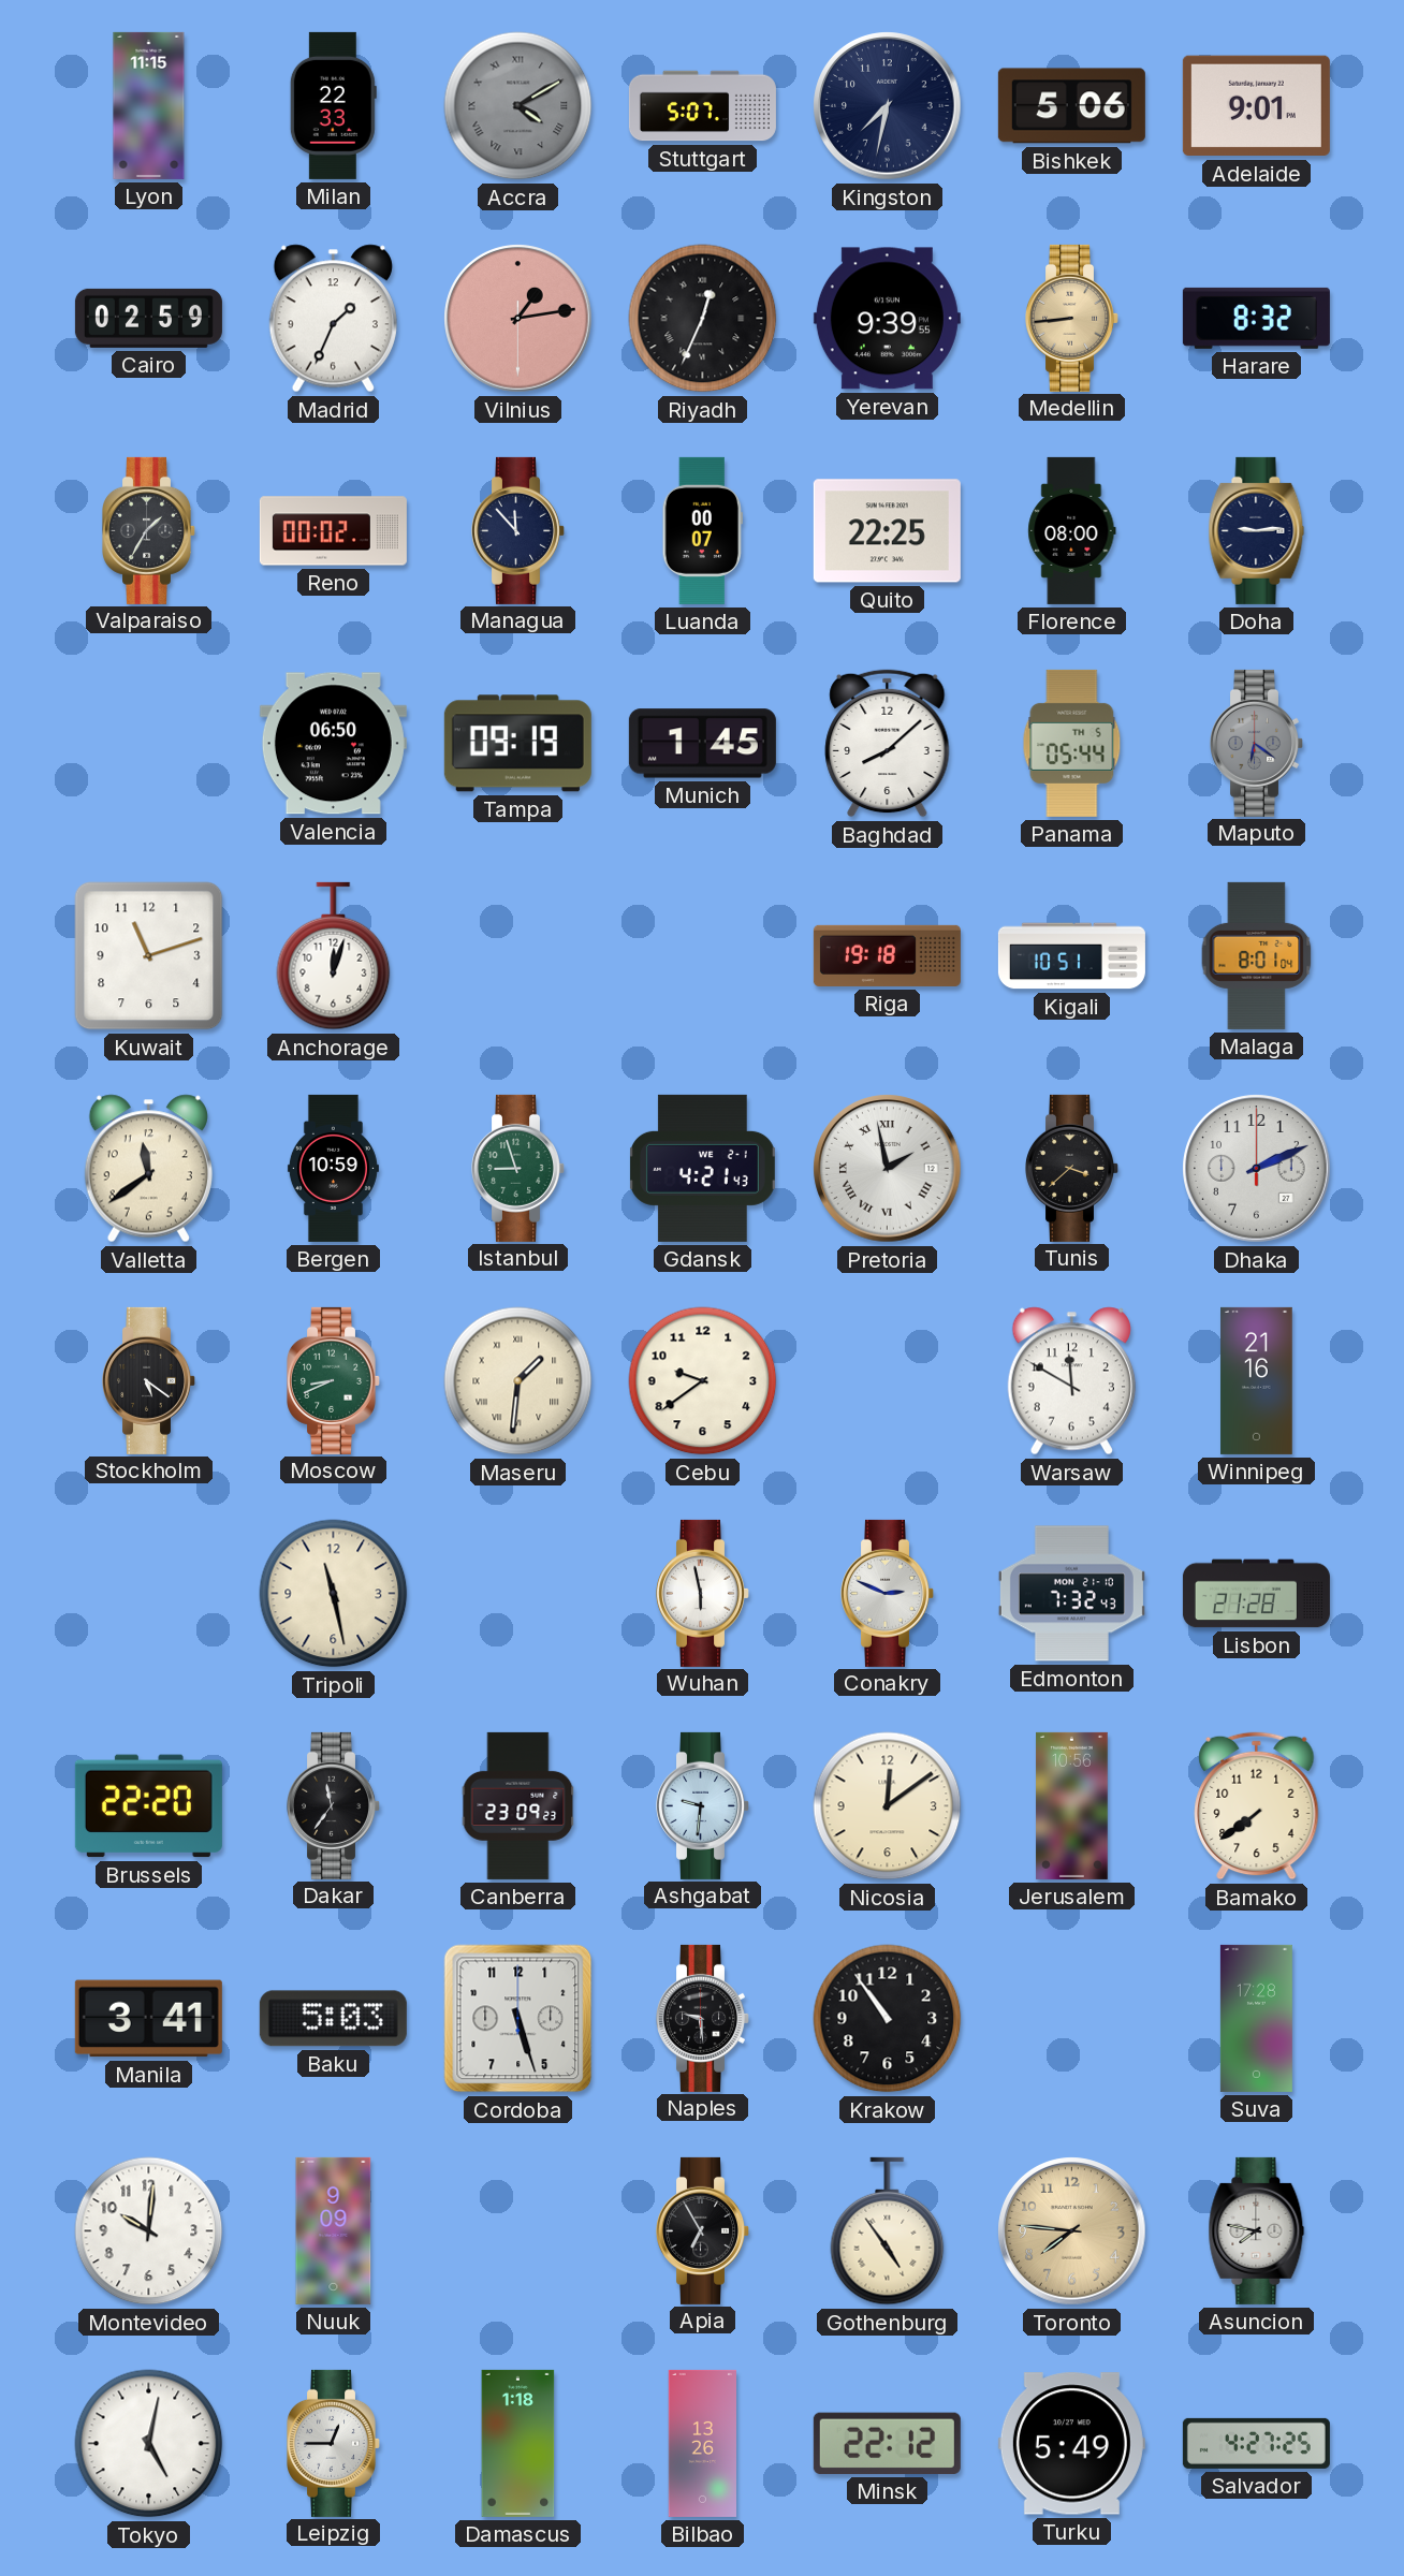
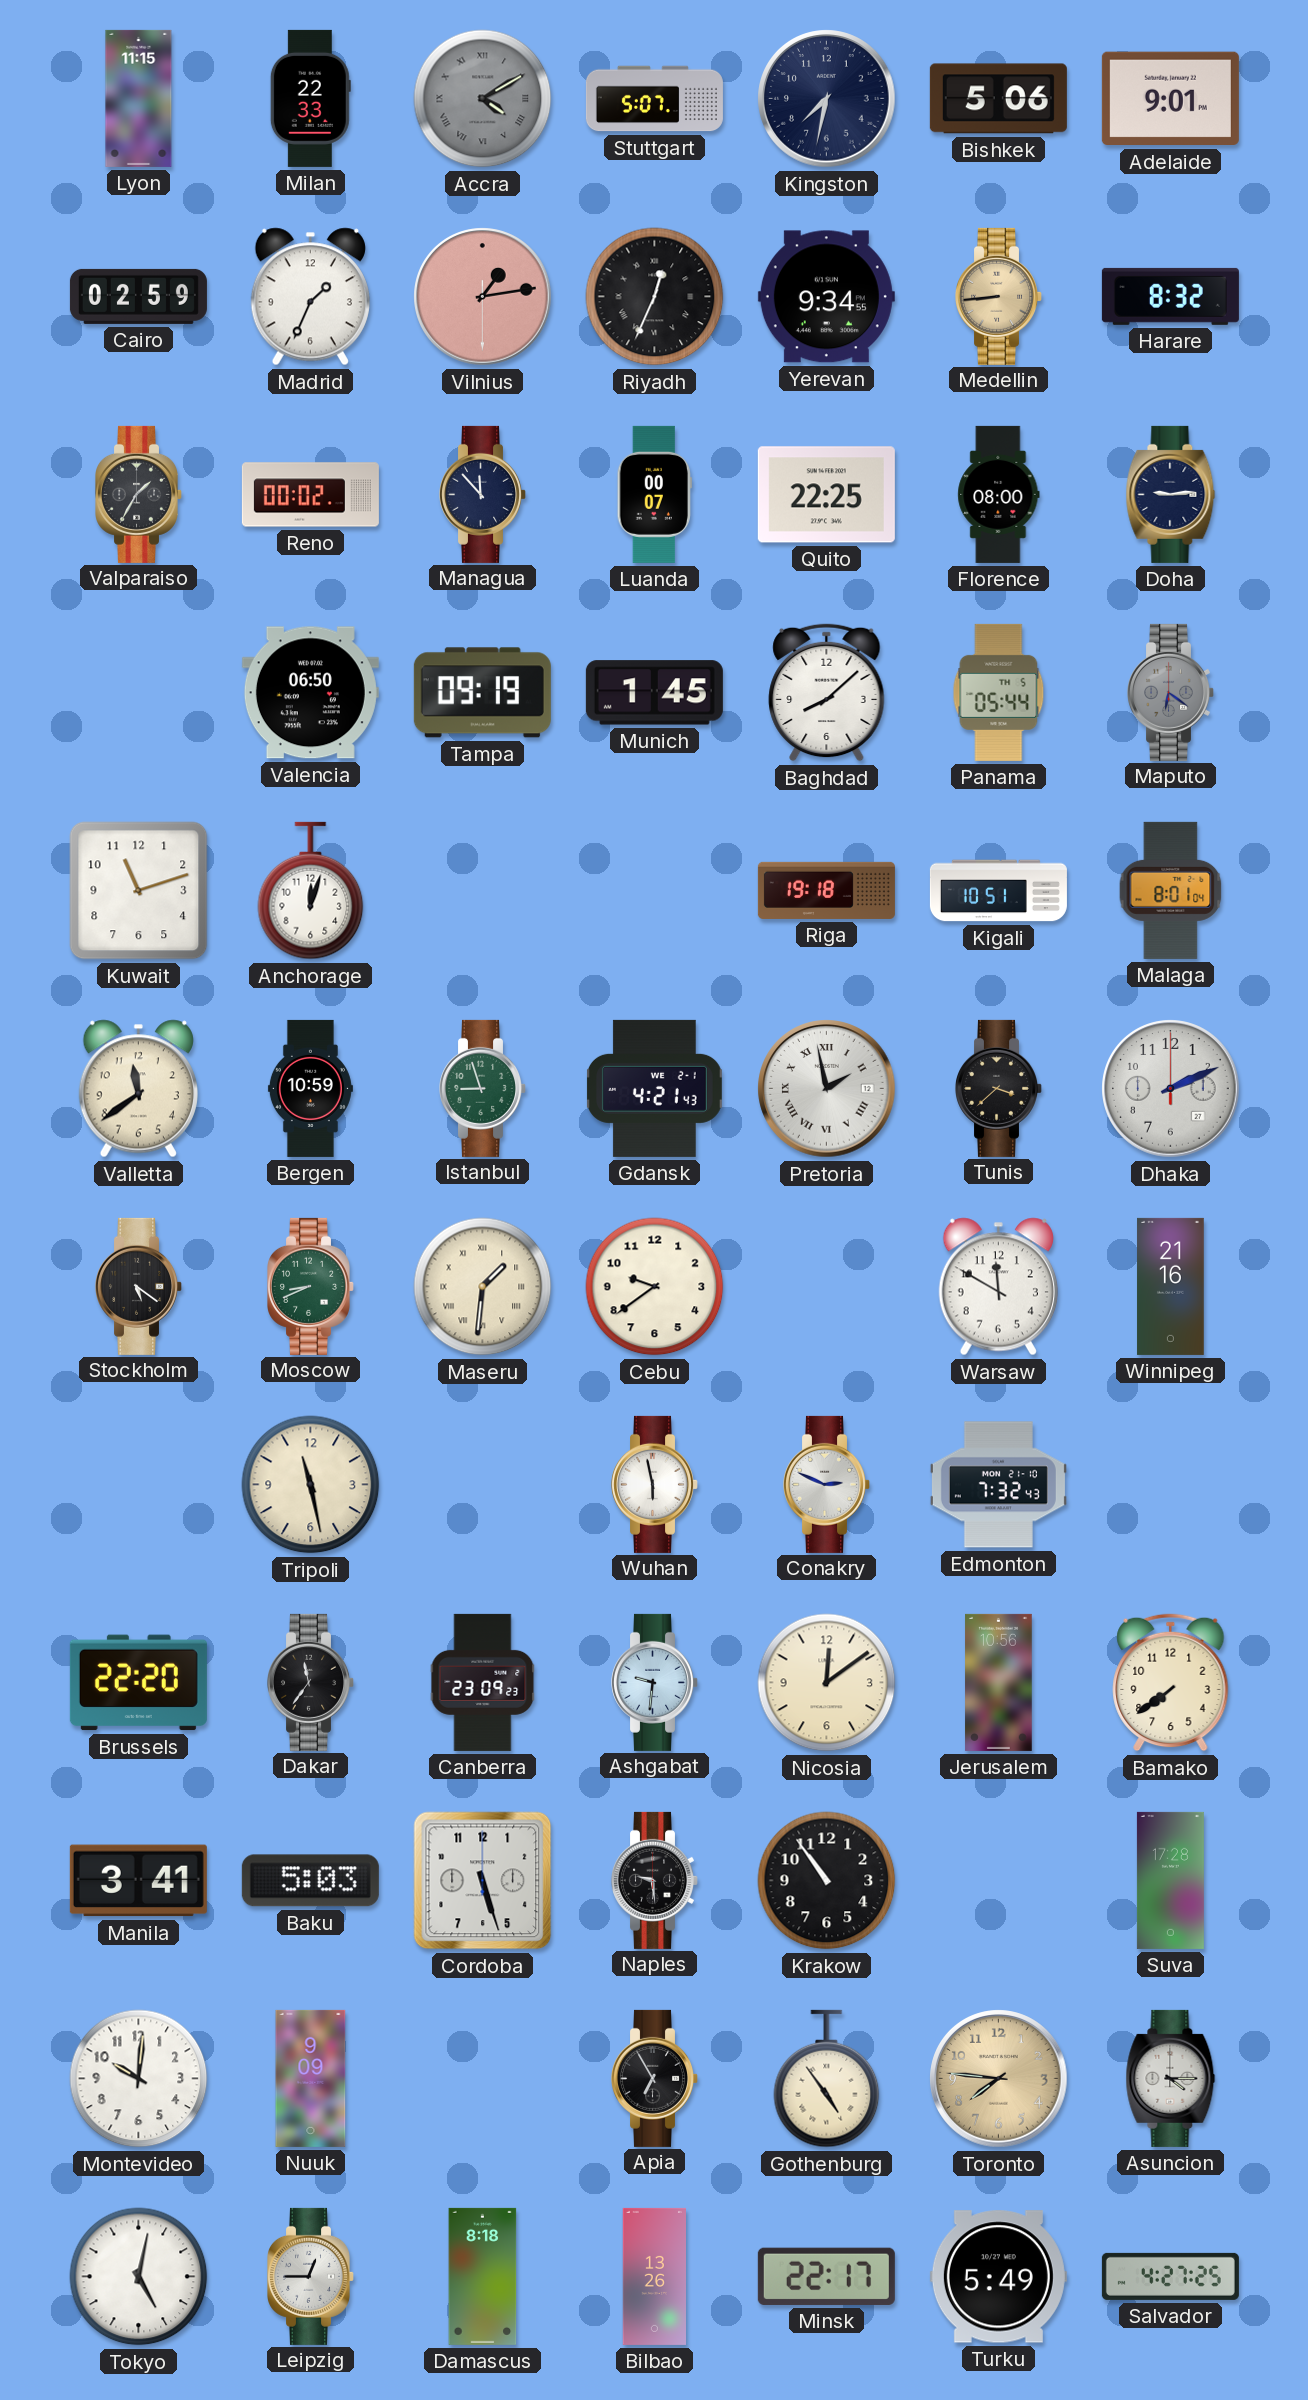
Yerevan: 9:39 -> 9:34
Lisbon: 21:28 -> none
Asuncion: 7:47 -> 4:15
Damascus: 1:18 -> 8:18
Minsk: 22:12 -> 22:17
